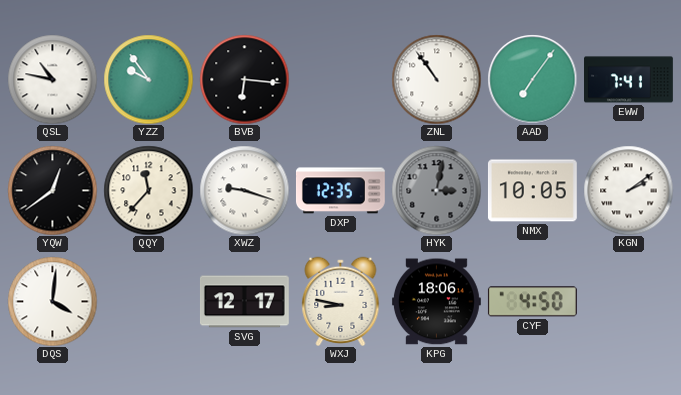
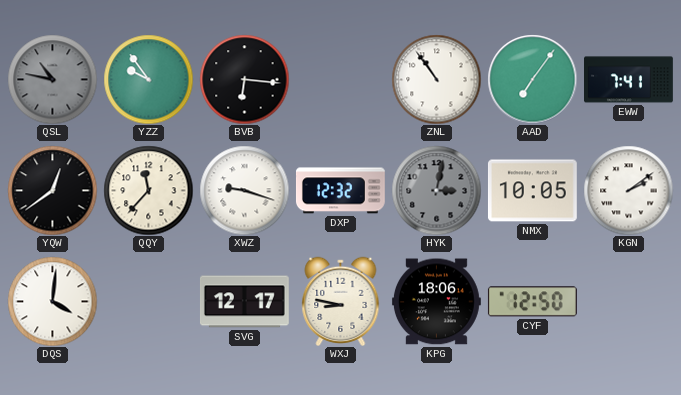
QSL dial: white -> grey
DXP: 12:35 -> 12:32
CYF: 4:50 -> 12:50
